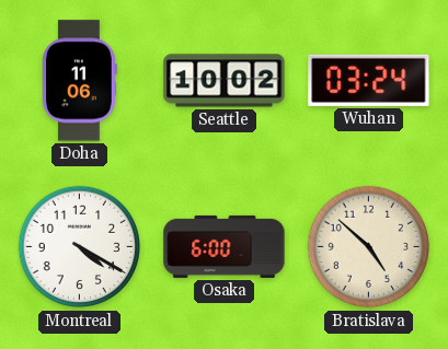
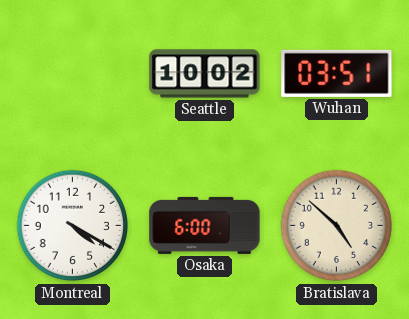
Doha: 11:06 -> none
Wuhan: 03:24 -> 03:51
